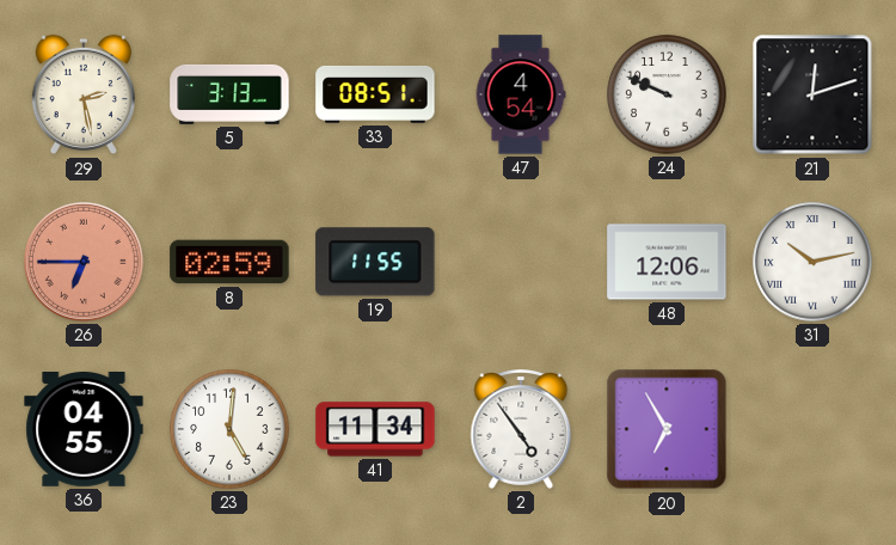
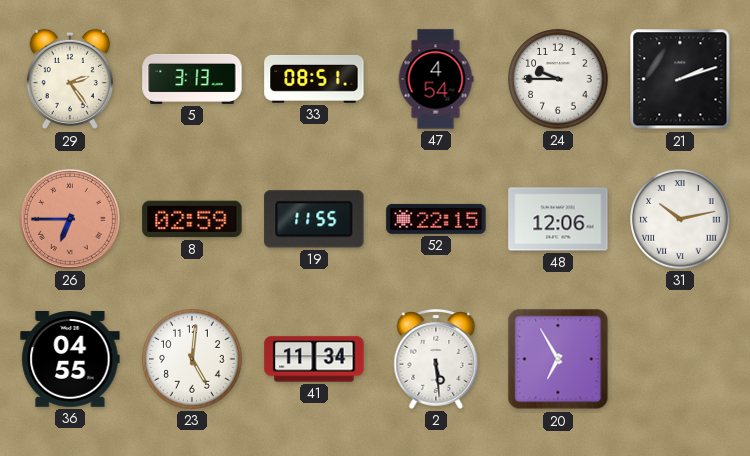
29: 2:28 -> 2:24
24: 9:49 -> 9:45
21: 12:12 -> 2:12
52: none -> 22:15
2: 4:54 -> 5:29
